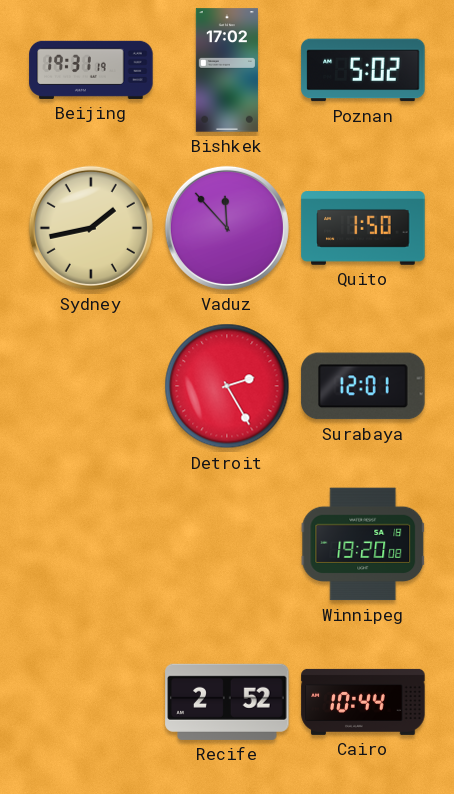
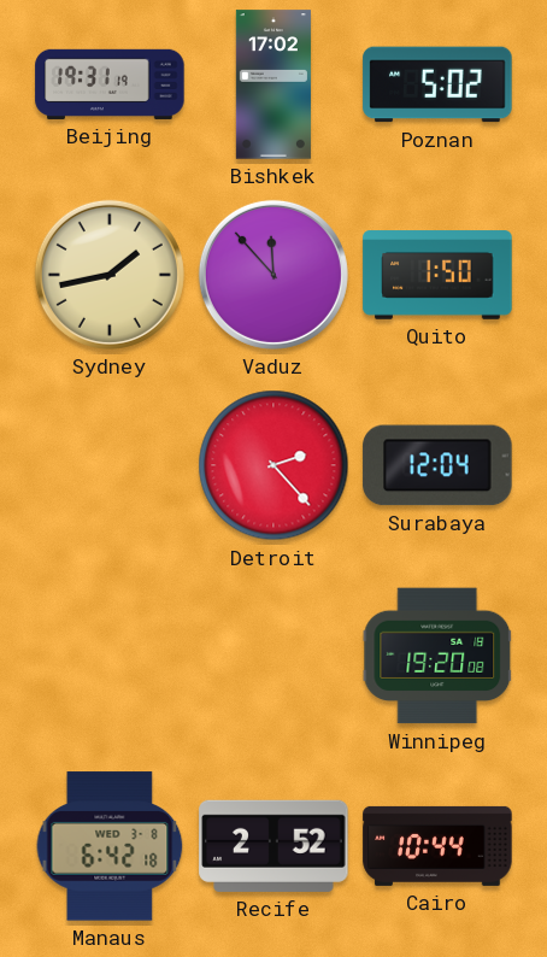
Detroit: 2:25 -> 2:23
Surabaya: 12:01 -> 12:04
Manaus: none -> 6:42
